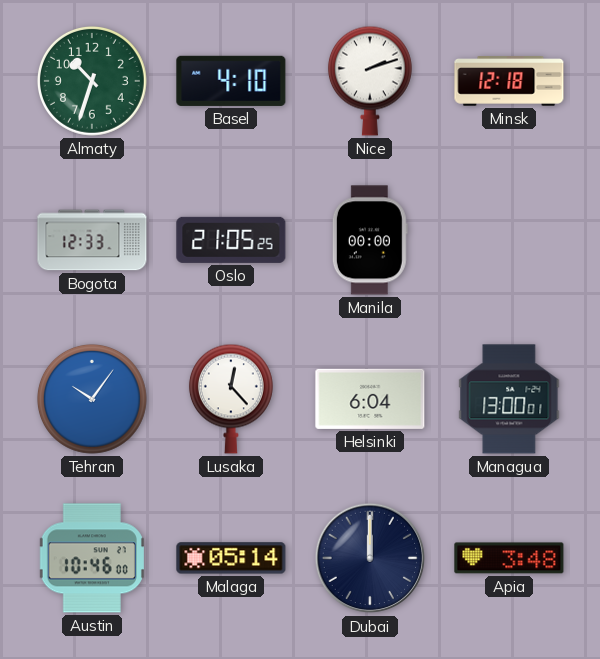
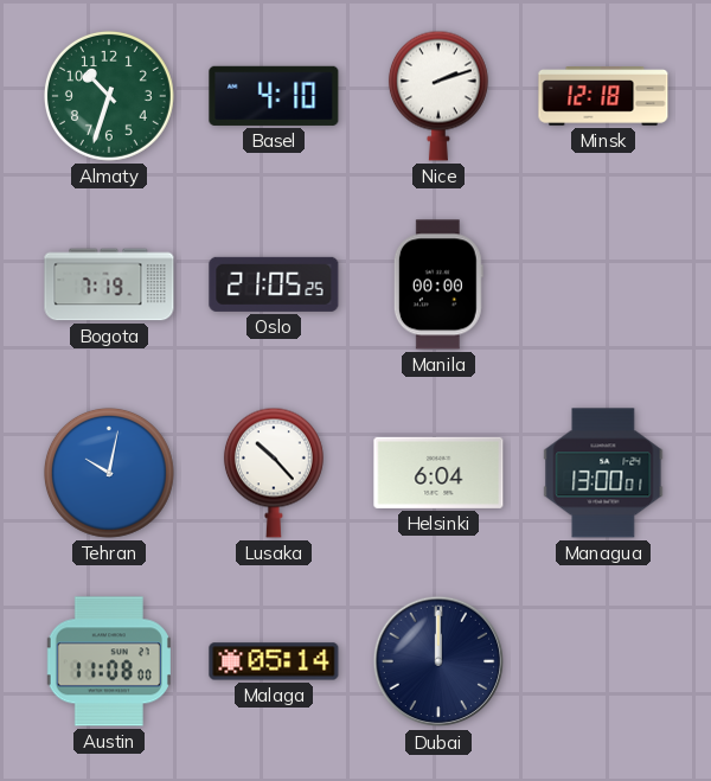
Bogota: 12:33 -> 7:19
Tehran: 10:06 -> 10:02
Lusaka: 12:23 -> 10:23
Austin: 10:46 -> 11:08
Apia: 3:48 -> none
